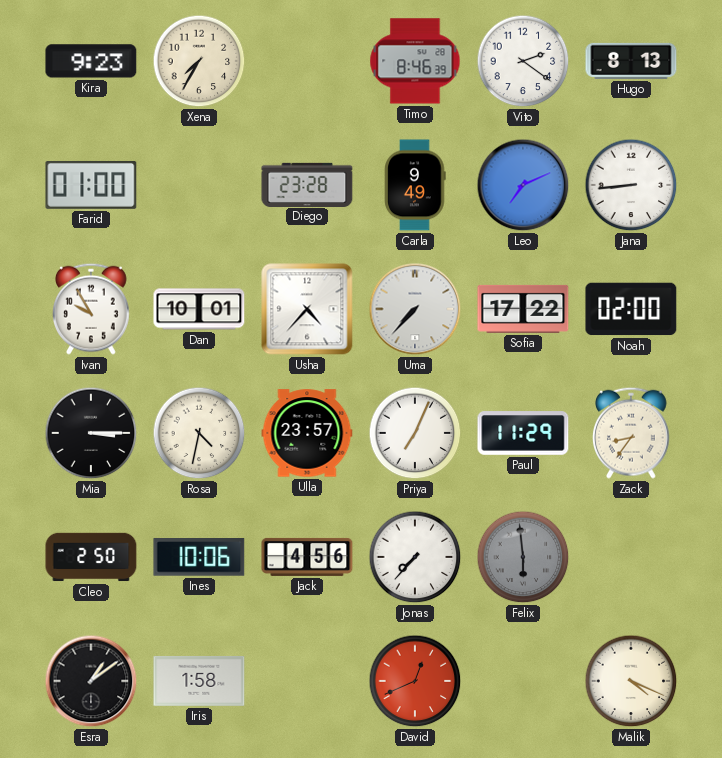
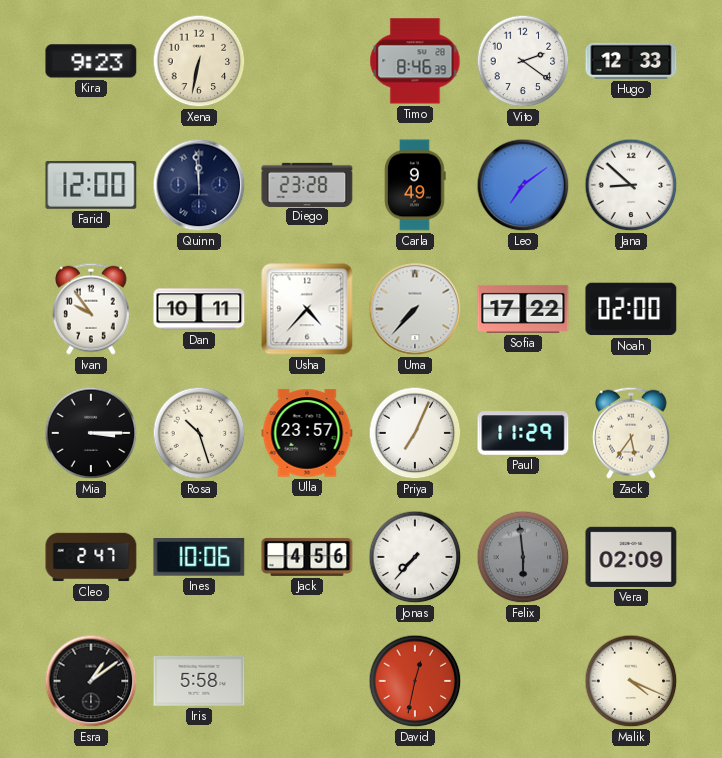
Xena: 7:35 -> 6:32
Hugo: 8:13 -> 12:33
Farid: 01:00 -> 12:00
Quinn: none -> 11:59
Leo: 7:11 -> 7:09
Jana: 8:44 -> 8:52
Ivan: 9:55 -> 9:54
Dan: 10:01 -> 10:11
Rosa: 4:32 -> 10:27
Zack: 8:36 -> 5:36
Cleo: 2:50 -> 2:47
Vera: none -> 02:09
Iris: 1:58 -> 5:58
David: 12:41 -> 12:32
